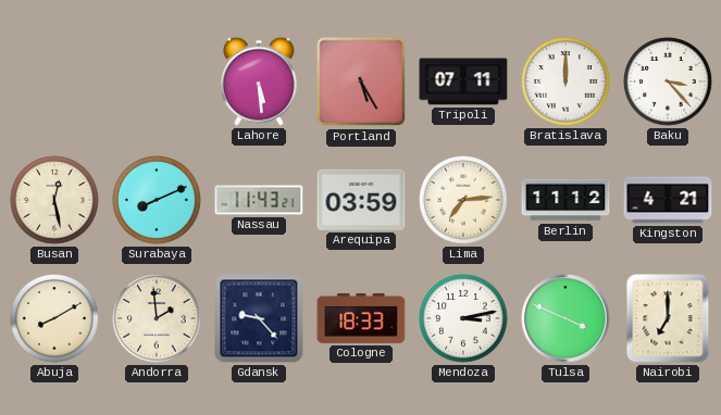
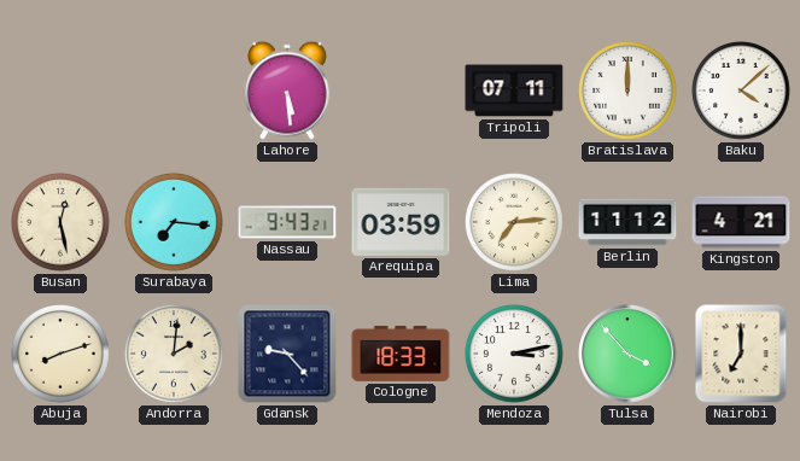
Portland: 5:25 -> none
Baku: 3:23 -> 4:08
Surabaya: 8:11 -> 7:16
Nassau: 11:43 -> 9:43
Abuja: 8:10 -> 8:12
Andorra: 1:59 -> 2:01
Tulsa: 3:49 -> 3:53
